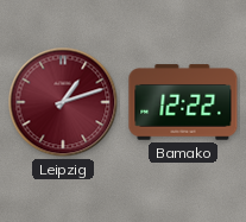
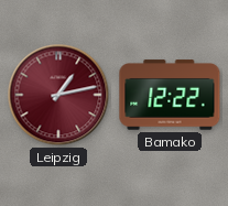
Leipzig: 1:12 -> 1:13
